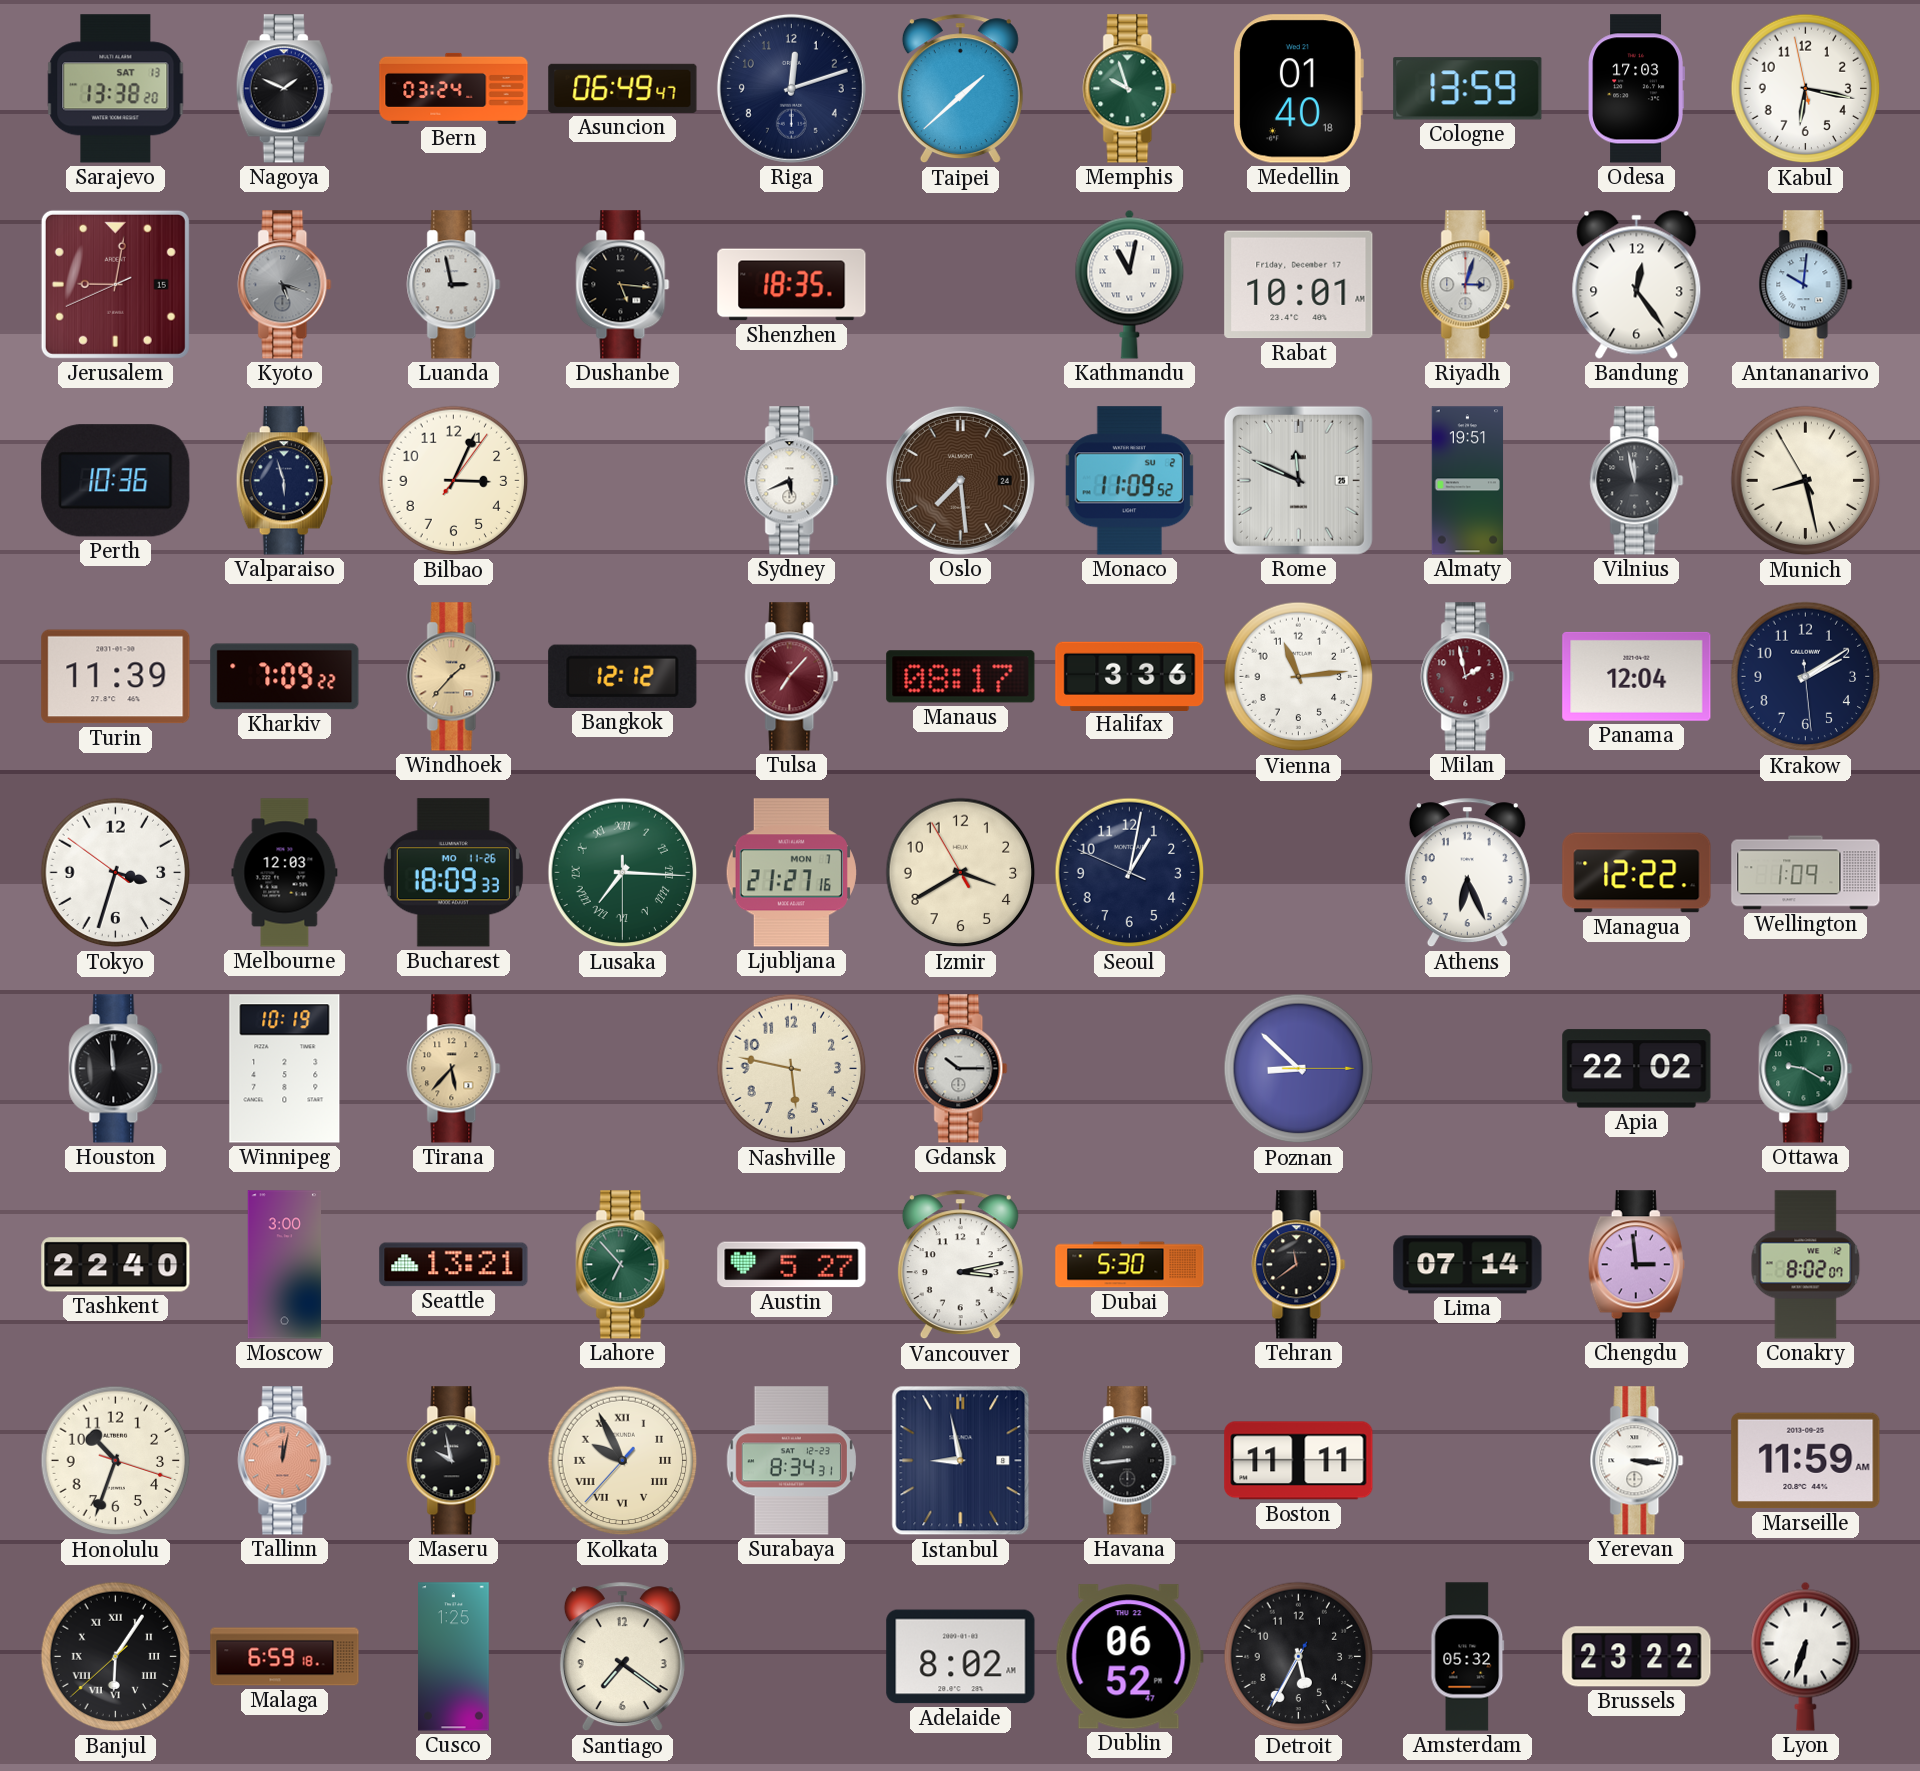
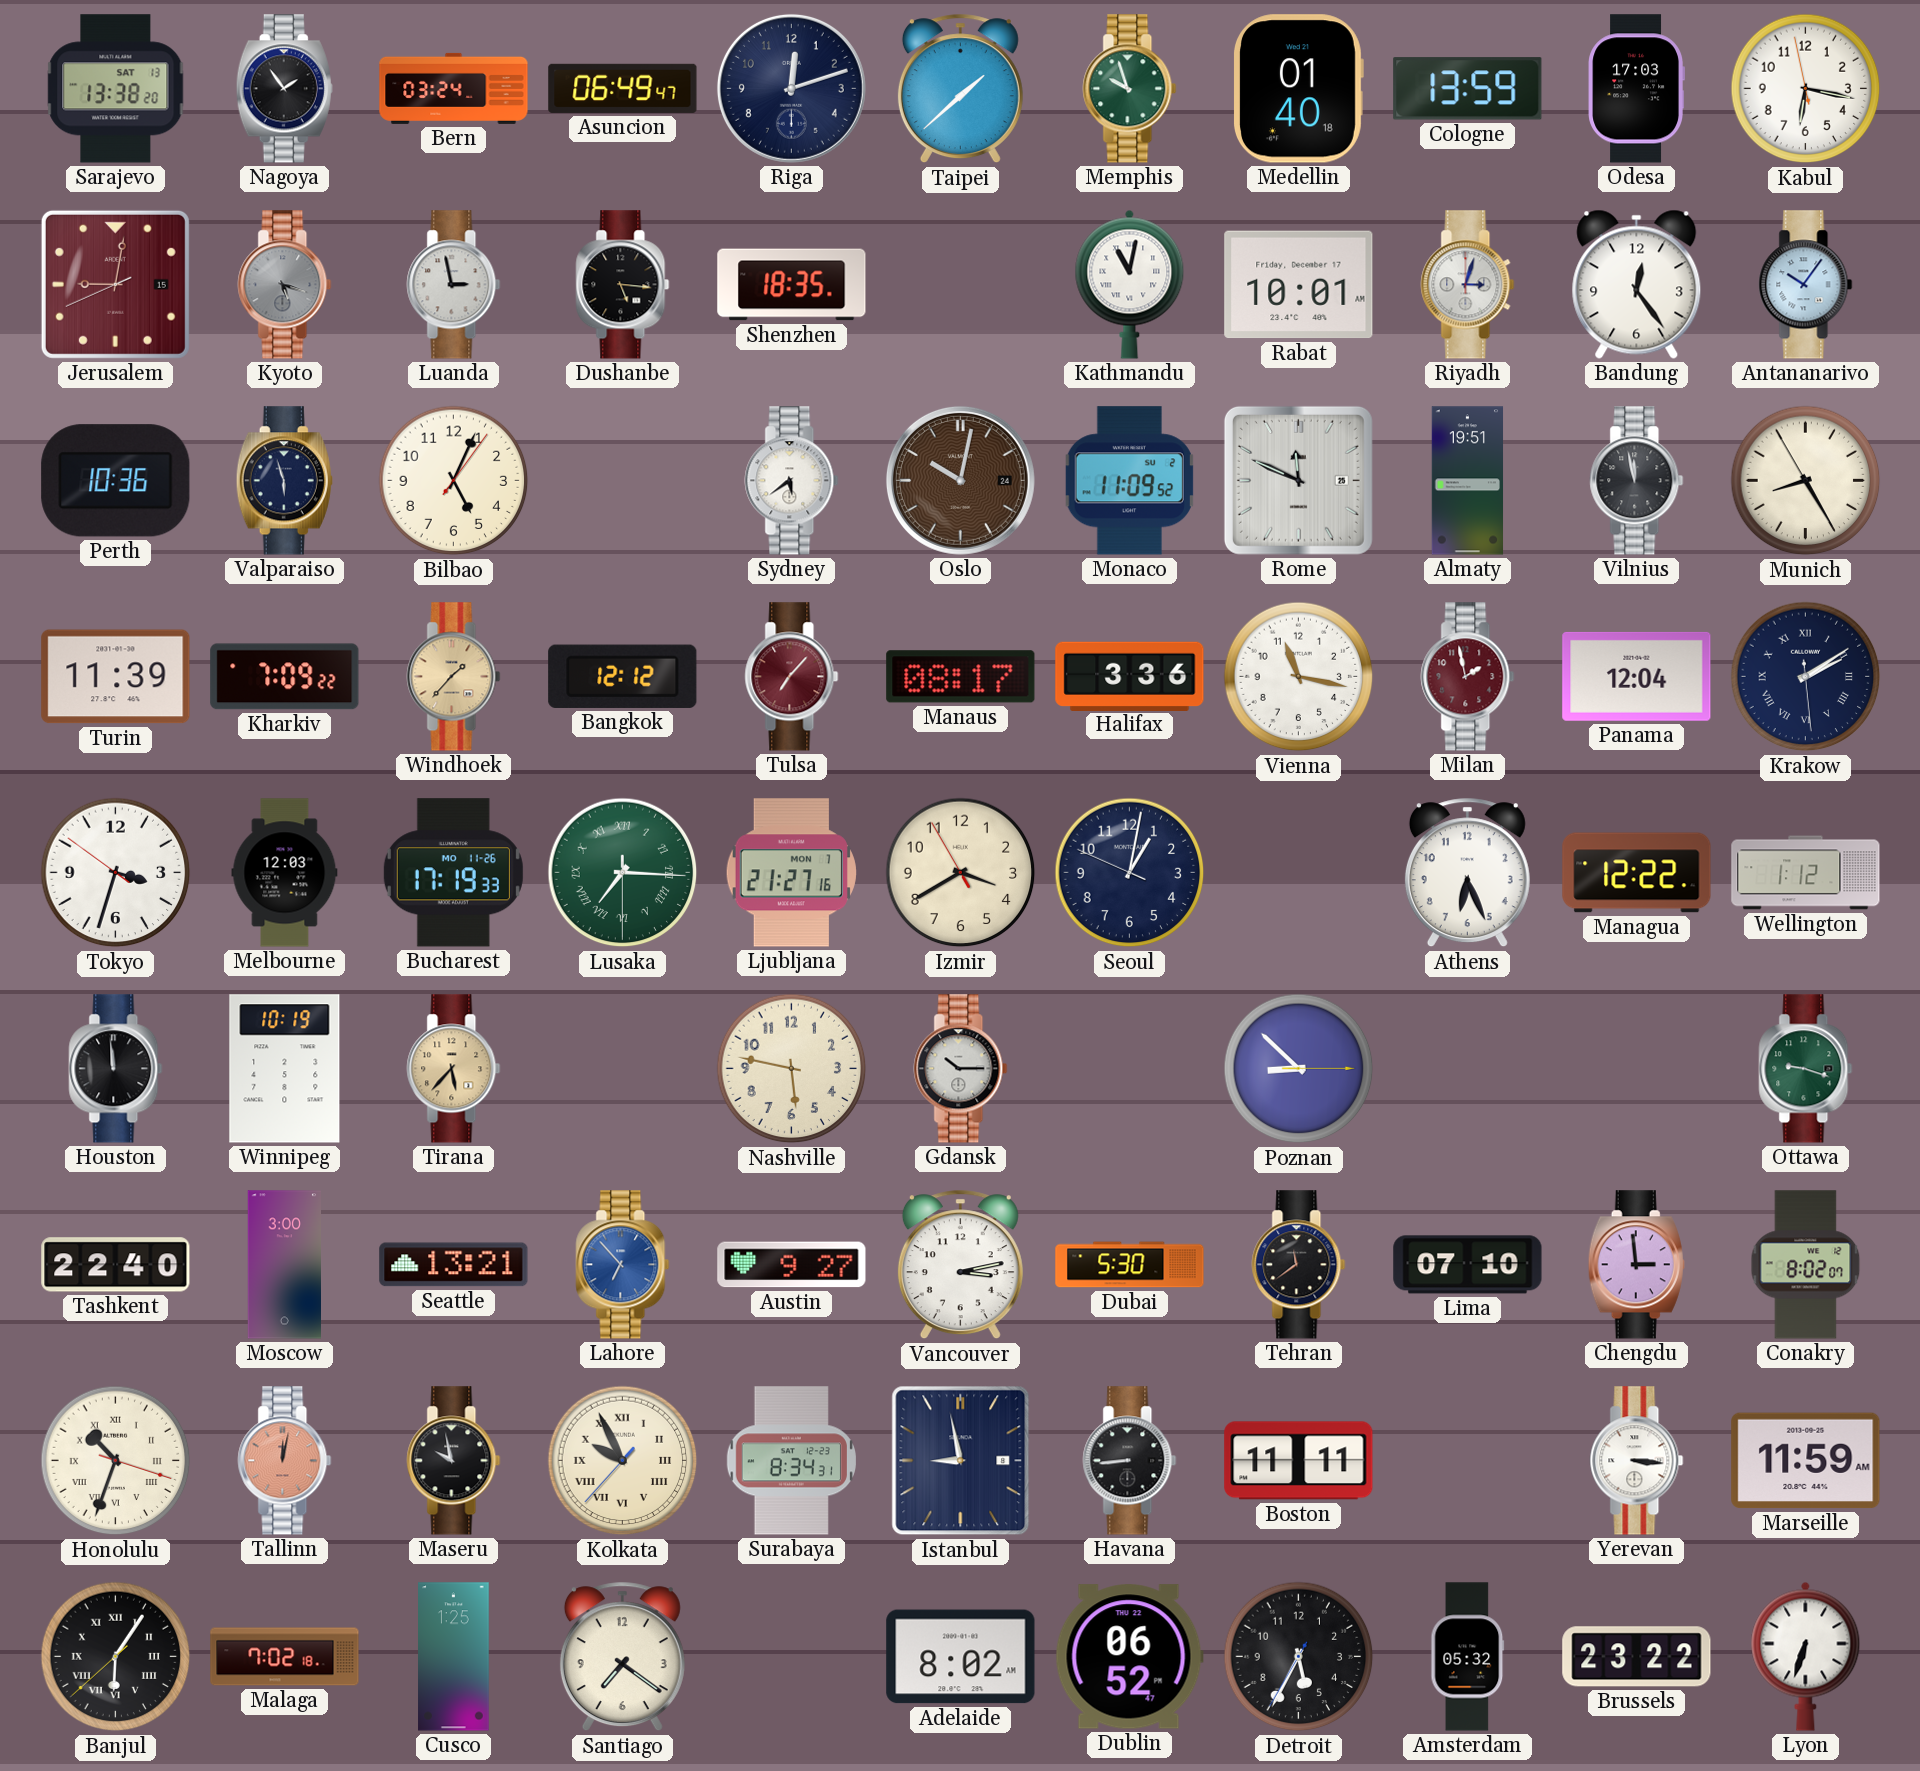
Nagoya: 1:49 -> 1:54
Antananarivo: 10:01 -> 10:06
Bilbao: 3:04 -> 5:04
Sydney: 5:41 -> 5:39
Oslo: 7:29 -> 10:02
Munich: 8:27 -> 8:24
Vienna: 11:14 -> 11:17
Krakow numerals: Arabic -> Roman
Bucharest: 18:09 -> 17:19
Wellington: 1:09 -> 1:12
Apia: 22:02 -> none
Ottawa: 9:20 -> 9:18
Lahore dial: green -> blue
Austin: 5:27 -> 9:27
Lima: 07:14 -> 07:10
Honolulu numerals: Arabic -> Roman
Malaga: 6:59 -> 7:02
